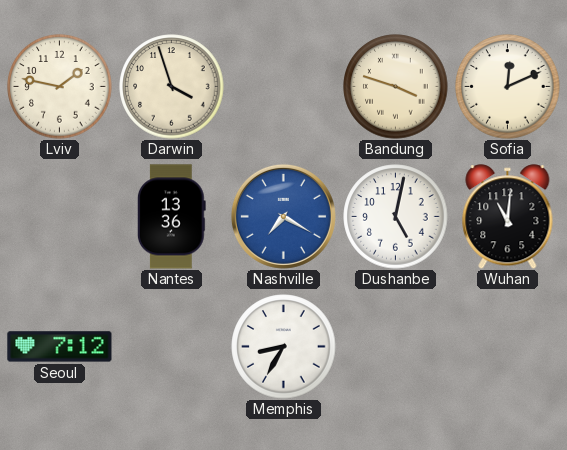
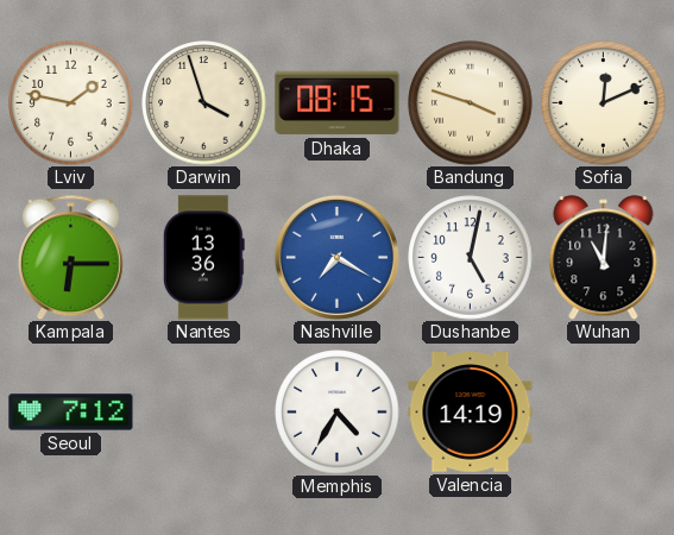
Dhaka: none -> 08:15
Kampala: none -> 6:15
Memphis: 8:35 -> 4:35
Valencia: none -> 14:19
